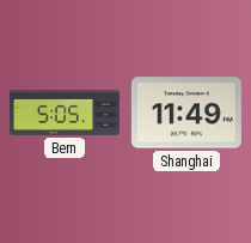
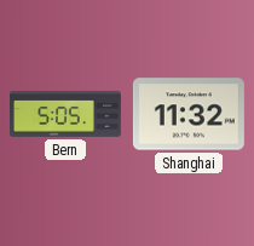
Shanghai: 11:49 -> 11:32
